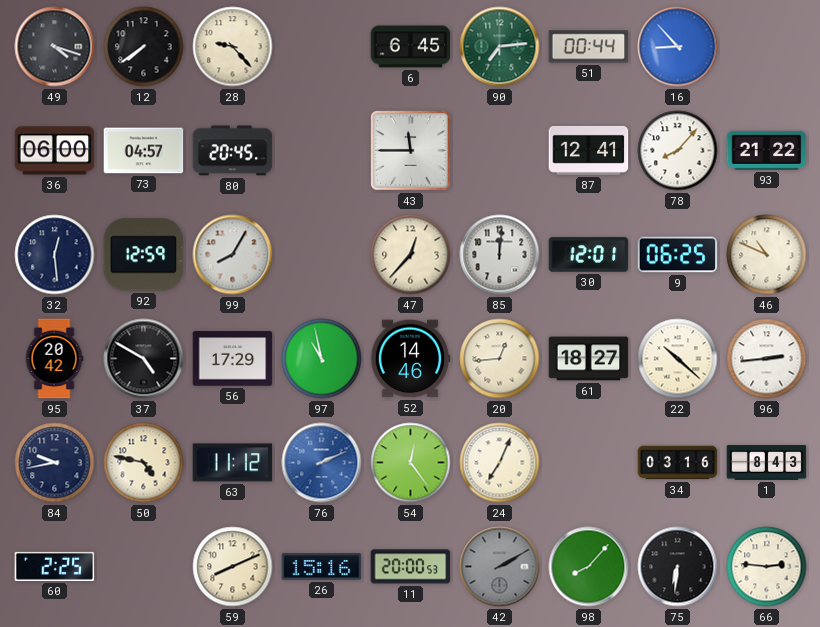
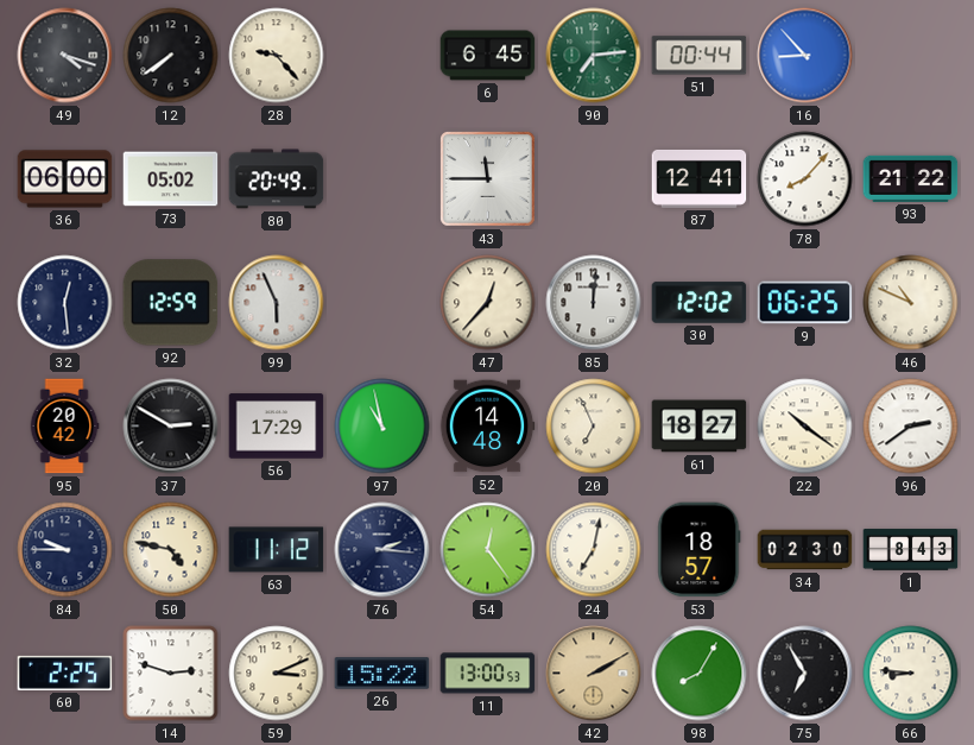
73: 04:57 -> 05:02
80: 20:45 -> 20:49
99: 8:05 -> 5:56
30: 12:01 -> 12:02
37: 4:50 -> 2:50
52: 14:46 -> 14:48
20: 12:44 -> 6:56
22: 10:22 -> 10:21
96: 2:44 -> 2:39
84: 9:43 -> 9:45
76: 2:11 -> 2:16
76 dial: blue -> navy
24: 7:04 -> 7:02
53: none -> 18:57
34: 03:16 -> 02:30
14: none -> 2:48
59: 8:11 -> 3:11
26: 15:16 -> 15:22
11: 20:00 -> 13:00
42 dial: grey -> champagne
98: 8:07 -> 8:05
75: 6:31 -> 6:55
66: 2:46 -> 8:46
